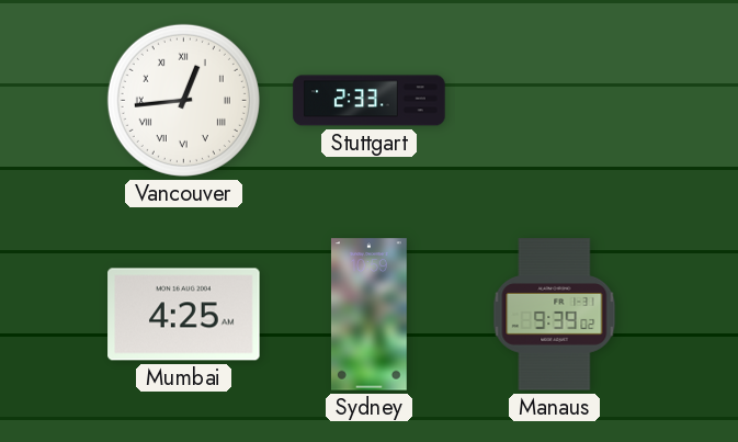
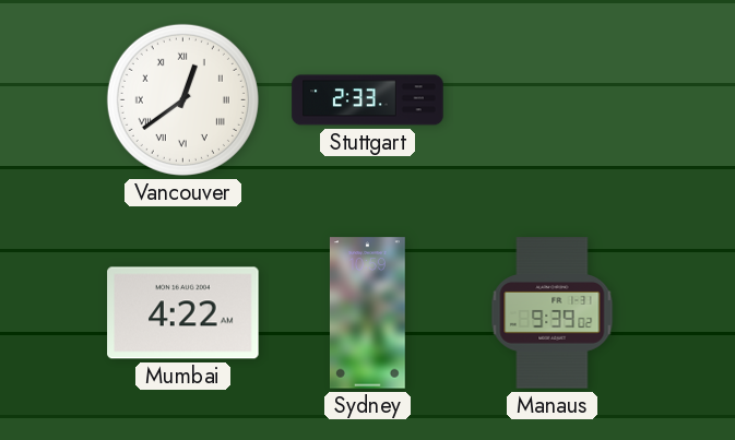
Vancouver: 12:44 -> 12:39
Mumbai: 4:25 -> 4:22
